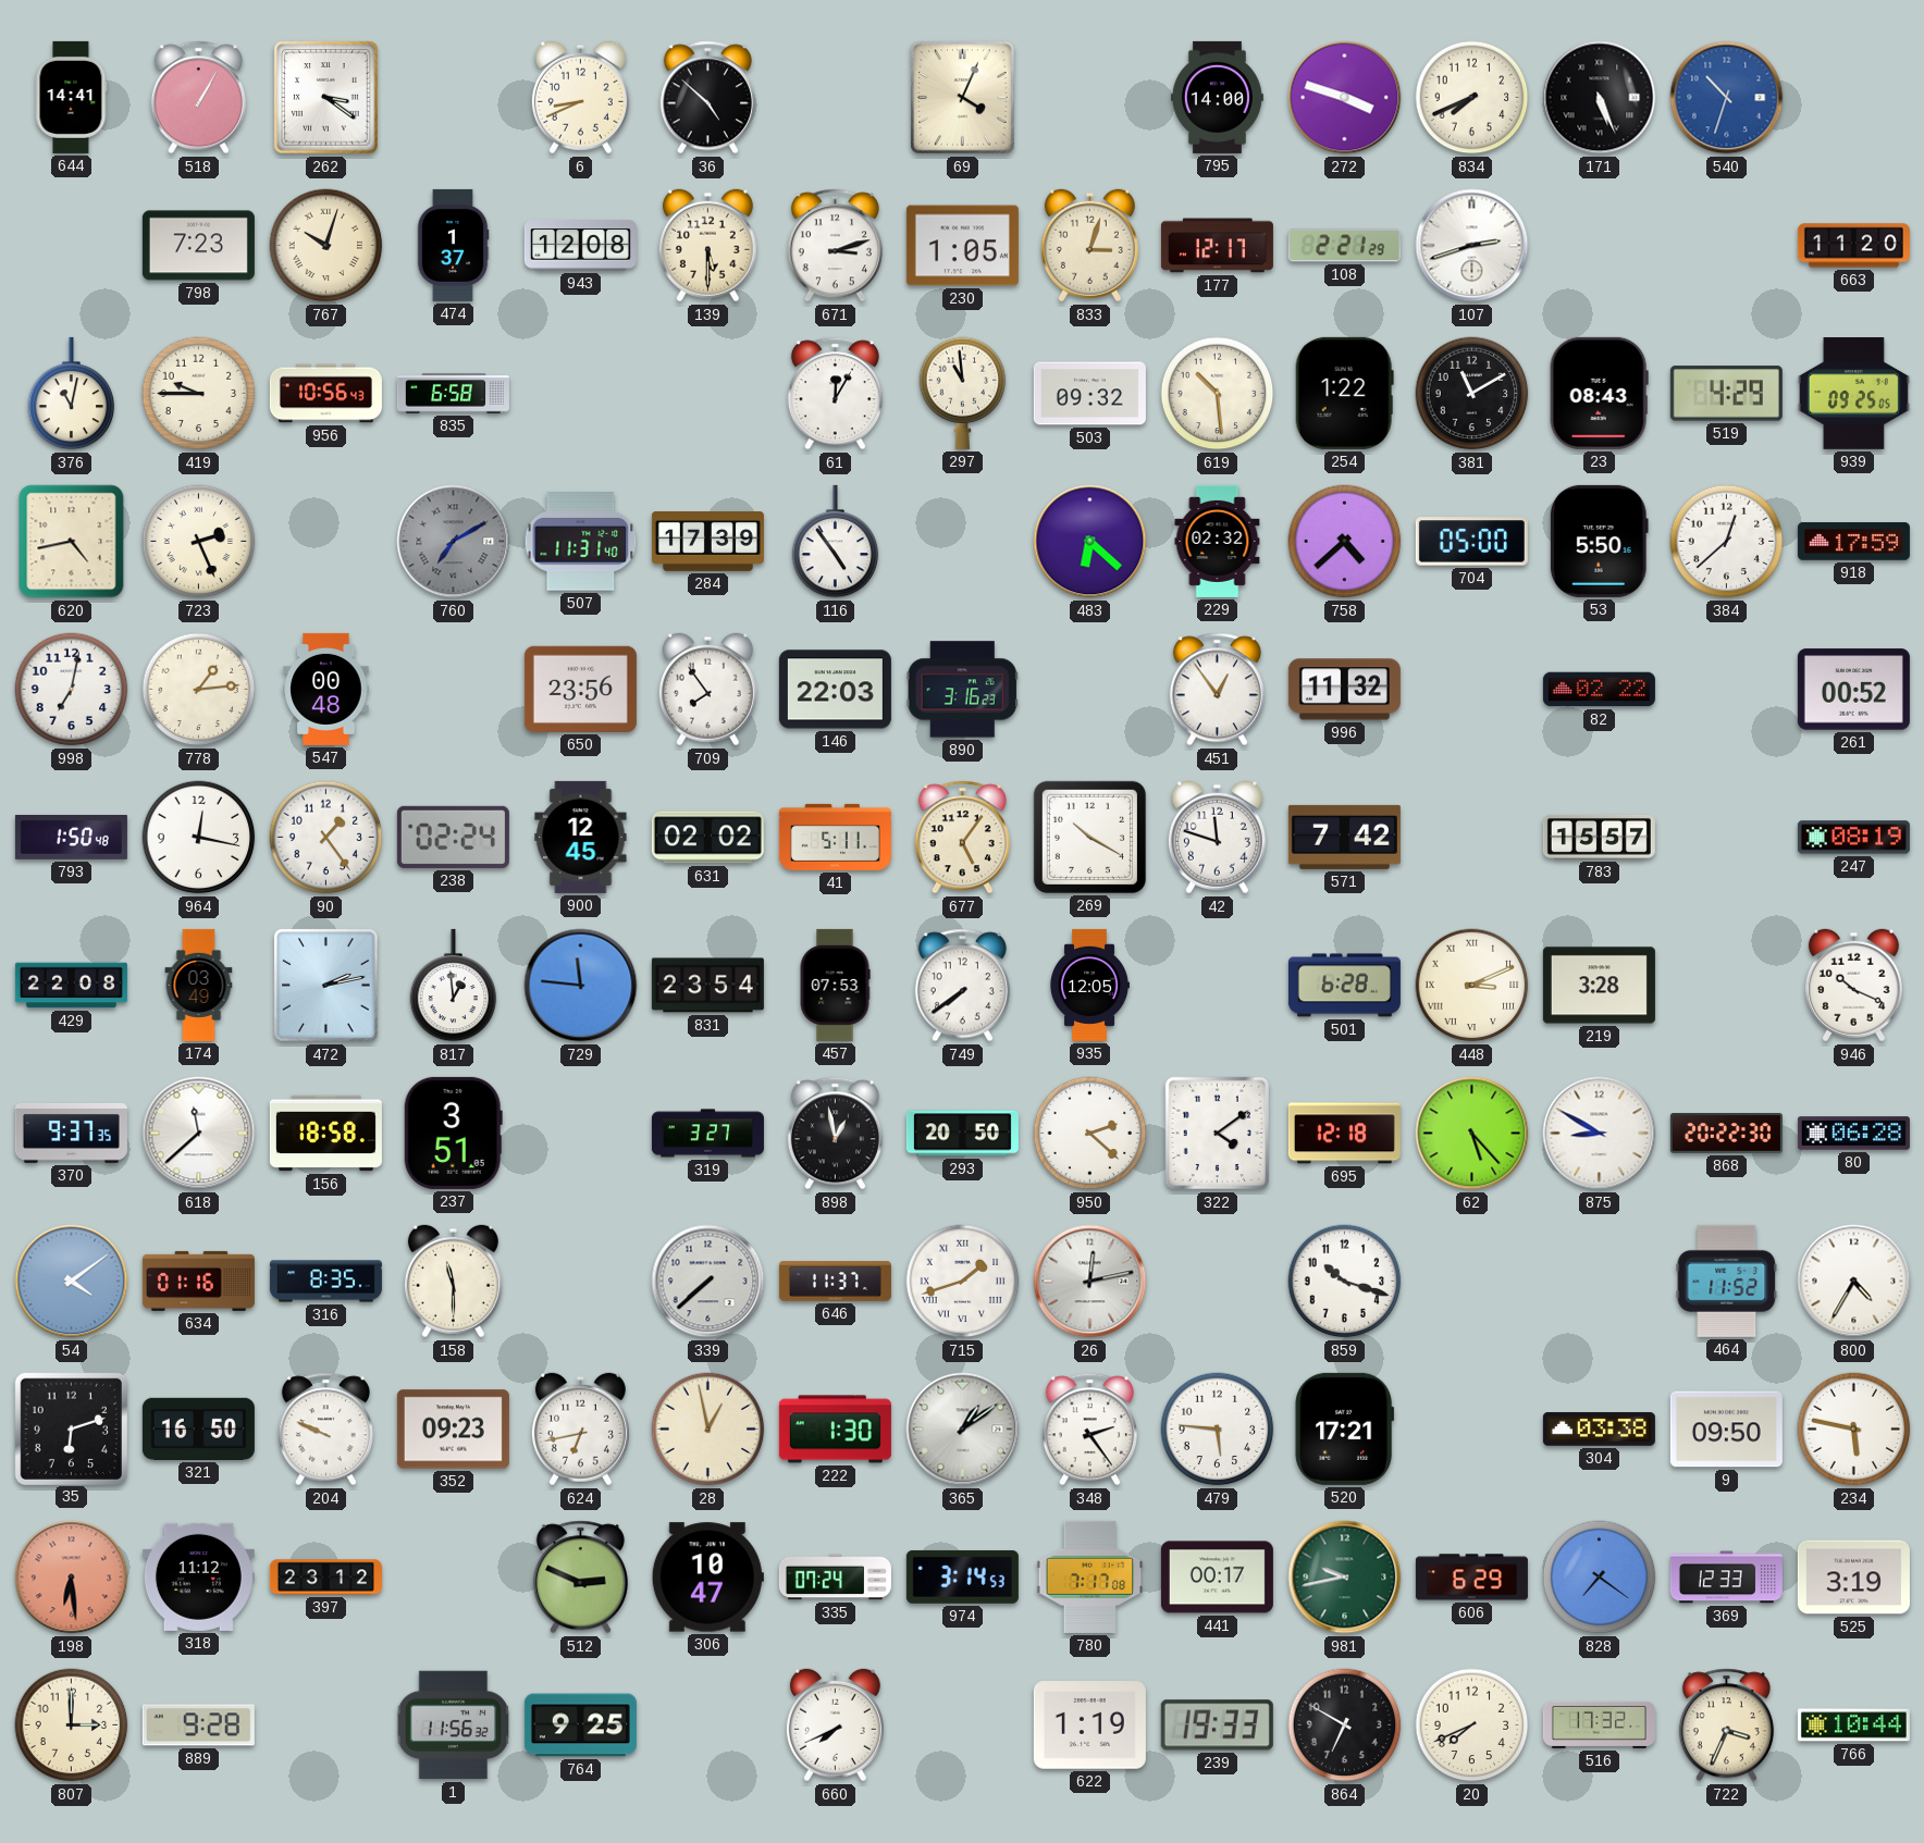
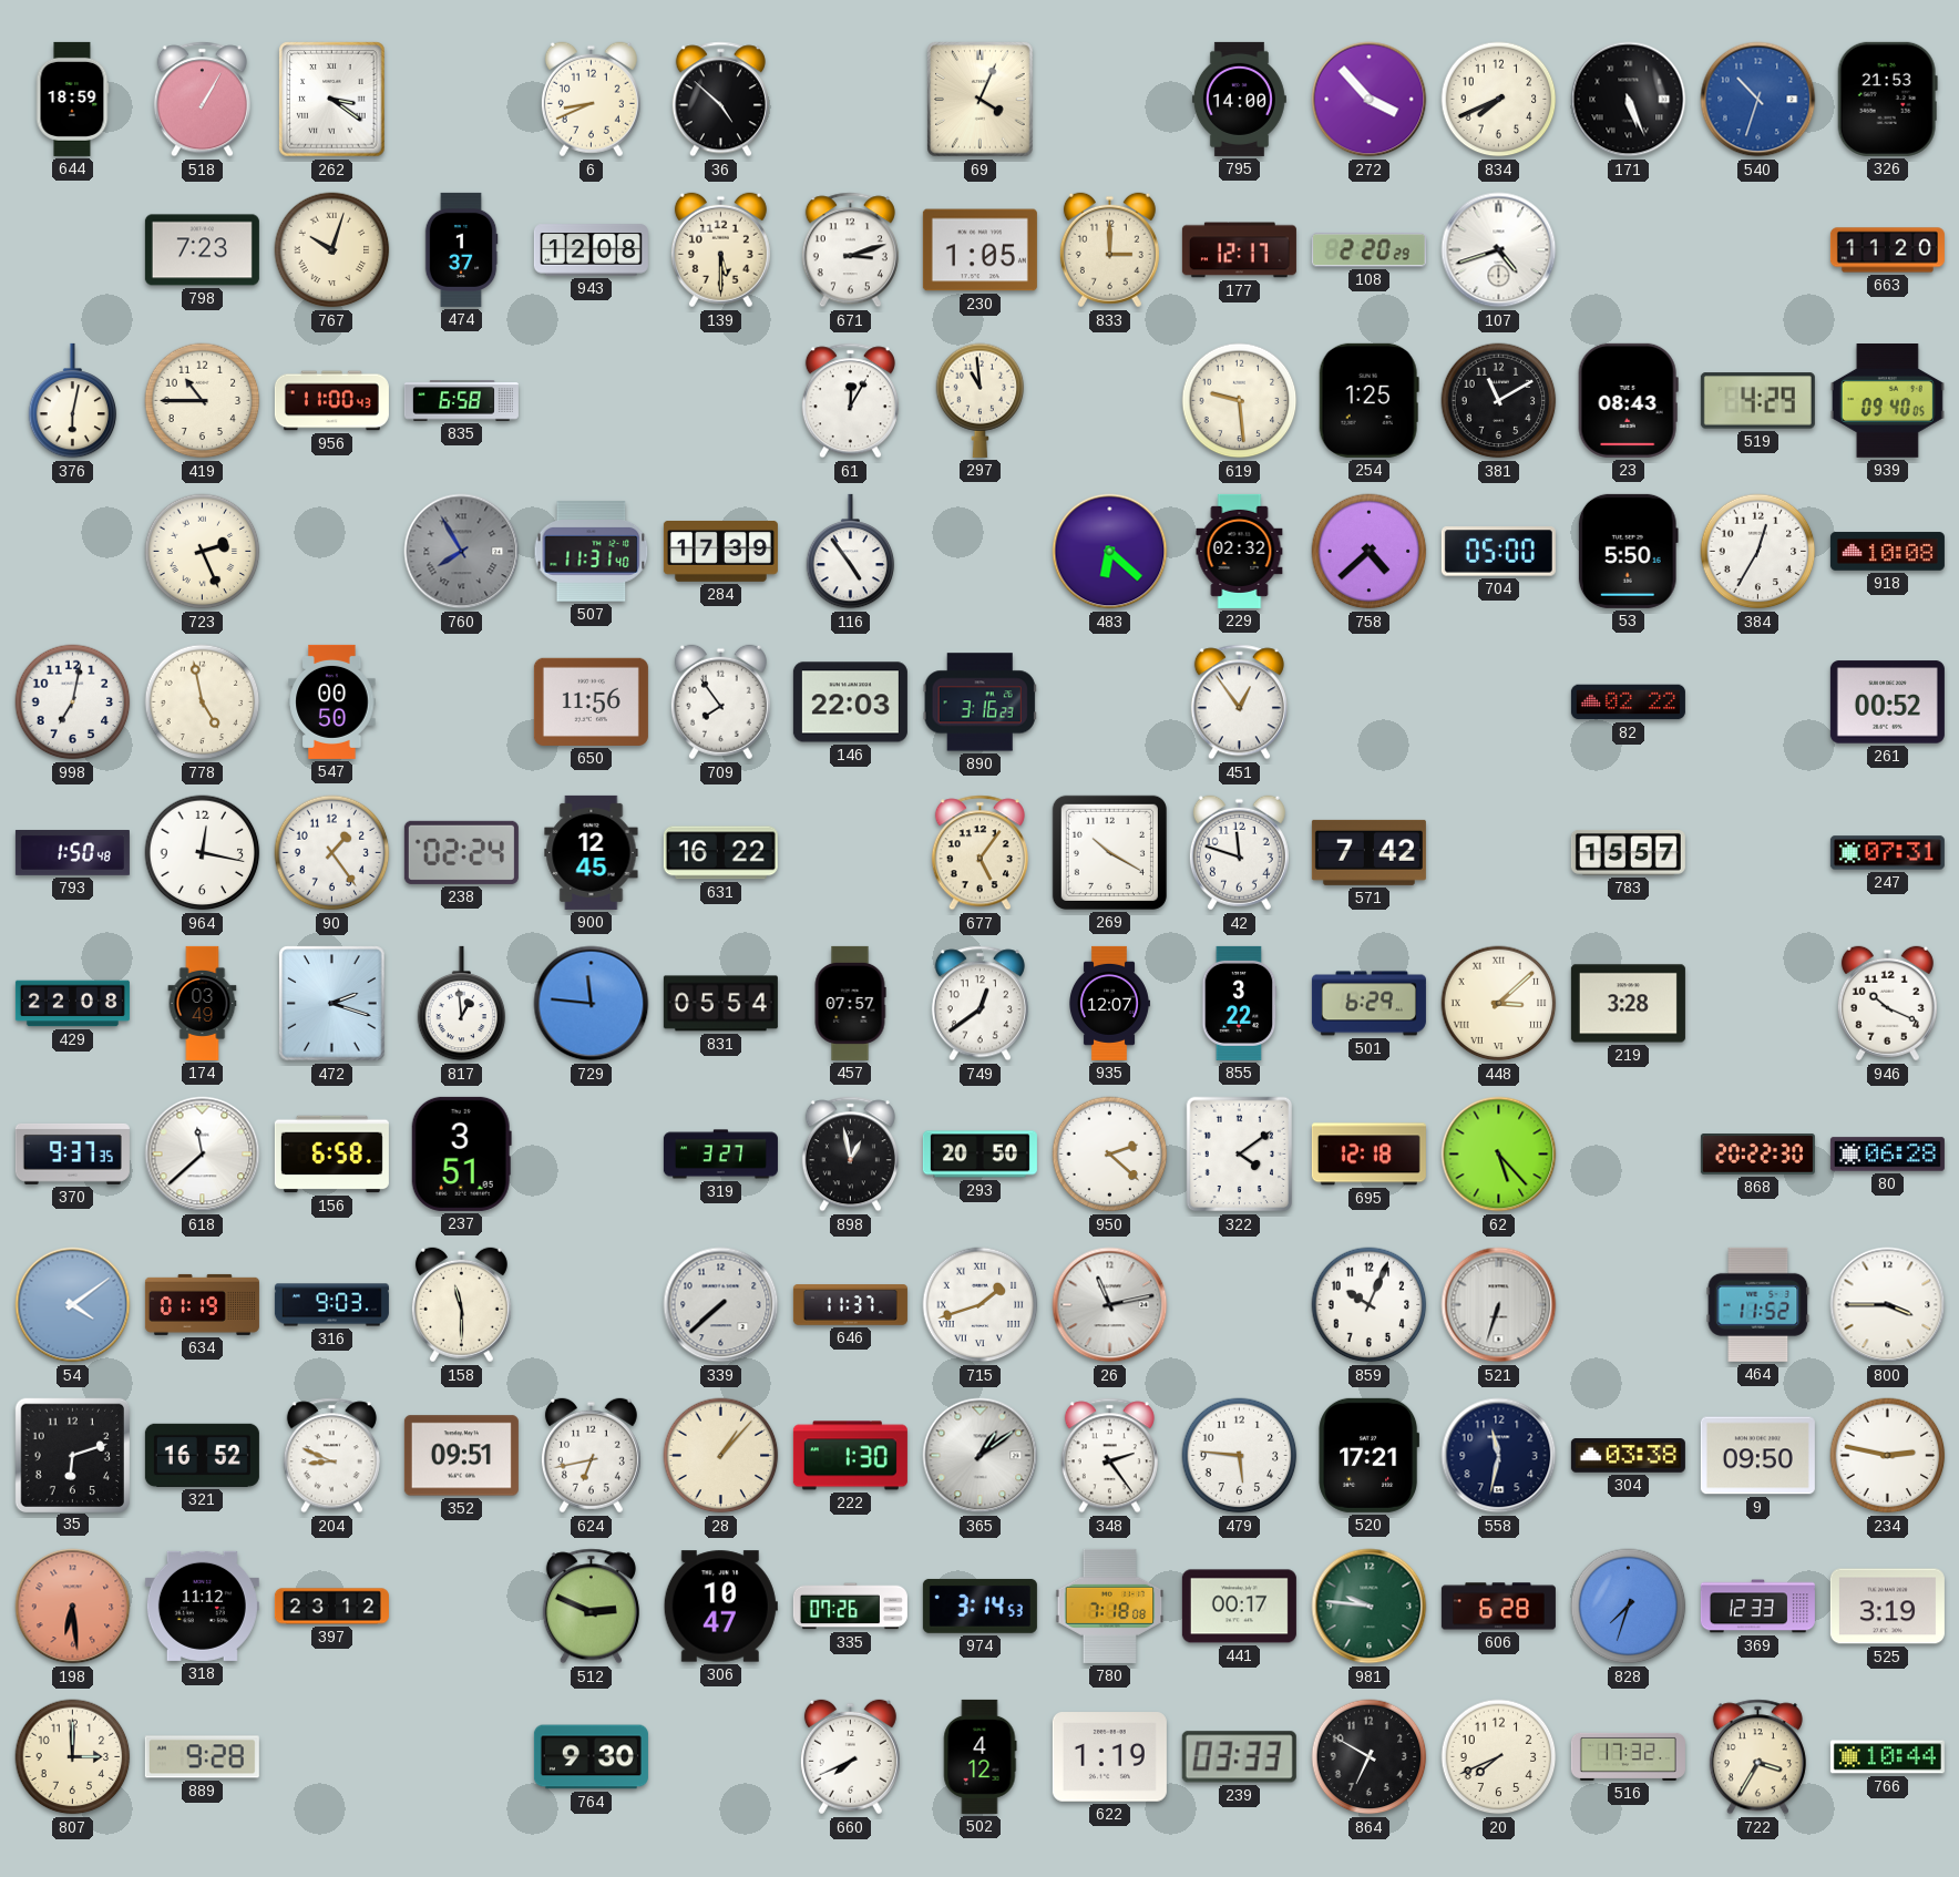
644: 14:41 -> 18:59
272: 3:48 -> 3:53
326: none -> 21:53
833: 3:03 -> 3:00
108: 2:21 -> 2:20
107: 2:42 -> 4:42
376: 11:02 -> 6:02
419: 9:45 -> 10:45
956: 10:56 -> 11:00
503: 09:32 -> none
619: 10:29 -> 9:29
254: 1:22 -> 1:25
939: 09:25 -> 09:40
620: 4:43 -> none
760: 7:10 -> 7:55
384: 12:38 -> 12:35
918: 17:59 -> 10:08
778: 1:14 -> 4:58
547: 00:48 -> 00:50
650: 23:56 -> 11:56
996: 11:32 -> none
631: 02:02 -> 16:22
41: 5:11 -> none
247: 08:19 -> 07:31
472: 2:13 -> 2:18
831: 23:54 -> 05:54
457: 07:53 -> 07:57
749: 7:39 -> 12:39
935: 12:05 -> 12:07
855: none -> 3:22
501: 6:28 -> 6:29
448: 3:11 -> 3:08
156: 18:58 -> 6:58
875: 8:50 -> none
634: 01:16 -> 01:19
316: 8:35 -> 9:03
26: 12:13 -> 11:13
859: 10:18 -> 10:04
521: none -> 6:33
800: 4:35 -> 3:45
321: 16:50 -> 16:52
204: 9:49 -> 8:49
352: 09:23 -> 09:51
28: 12:58 -> 1:07
558: none -> 11:32
234: 5:47 -> 2:47
335: 07:24 -> 07:26
780: 7:17 -> 7:18
981: 9:43 -> 9:46
606: 6:29 -> 6:28
828: 7:21 -> 7:33
1: 11:56 -> none
764: 9:25 -> 9:30
502: none -> 4:12
239: 19:33 -> 03:33
722: 3:34 -> 3:35
